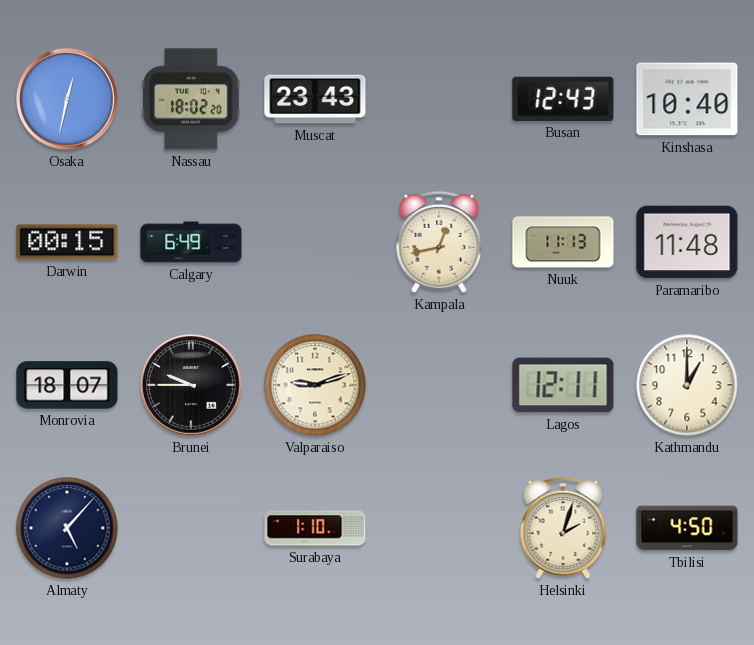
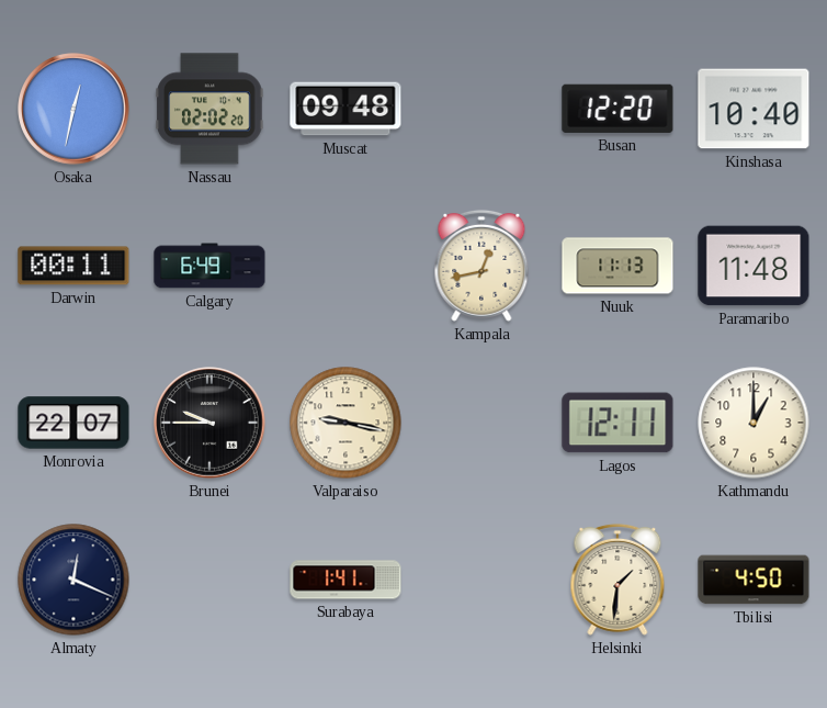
Nassau: 18:02 -> 02:02
Muscat: 23:43 -> 09:48
Busan: 12:43 -> 12:20
Darwin: 00:15 -> 00:11
Monrovia: 18:07 -> 22:07
Valparaiso: 9:12 -> 9:17
Almaty: 5:07 -> 12:19
Surabaya: 1:10 -> 1:41
Helsinki: 2:03 -> 1:31
